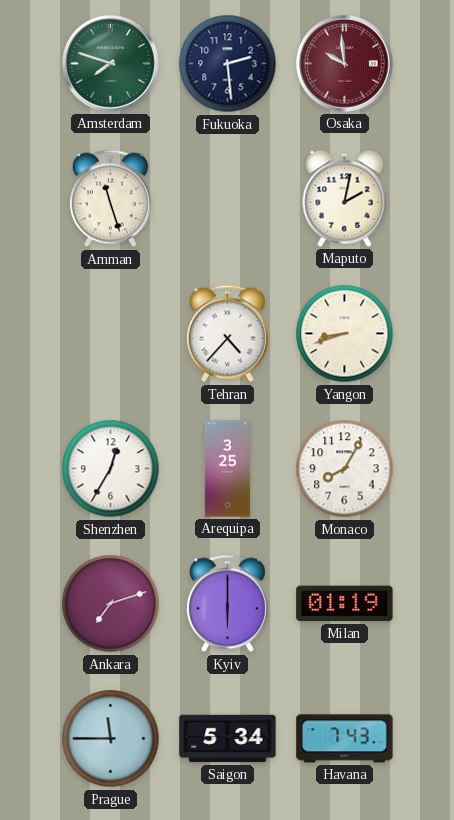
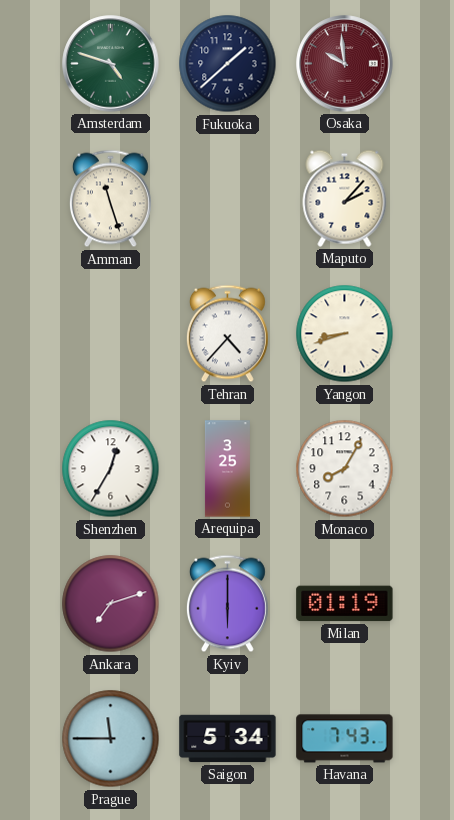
Amsterdam: 7:48 -> 4:48
Fukuoka: 2:29 -> 1:38
Maputo: 2:02 -> 2:07
